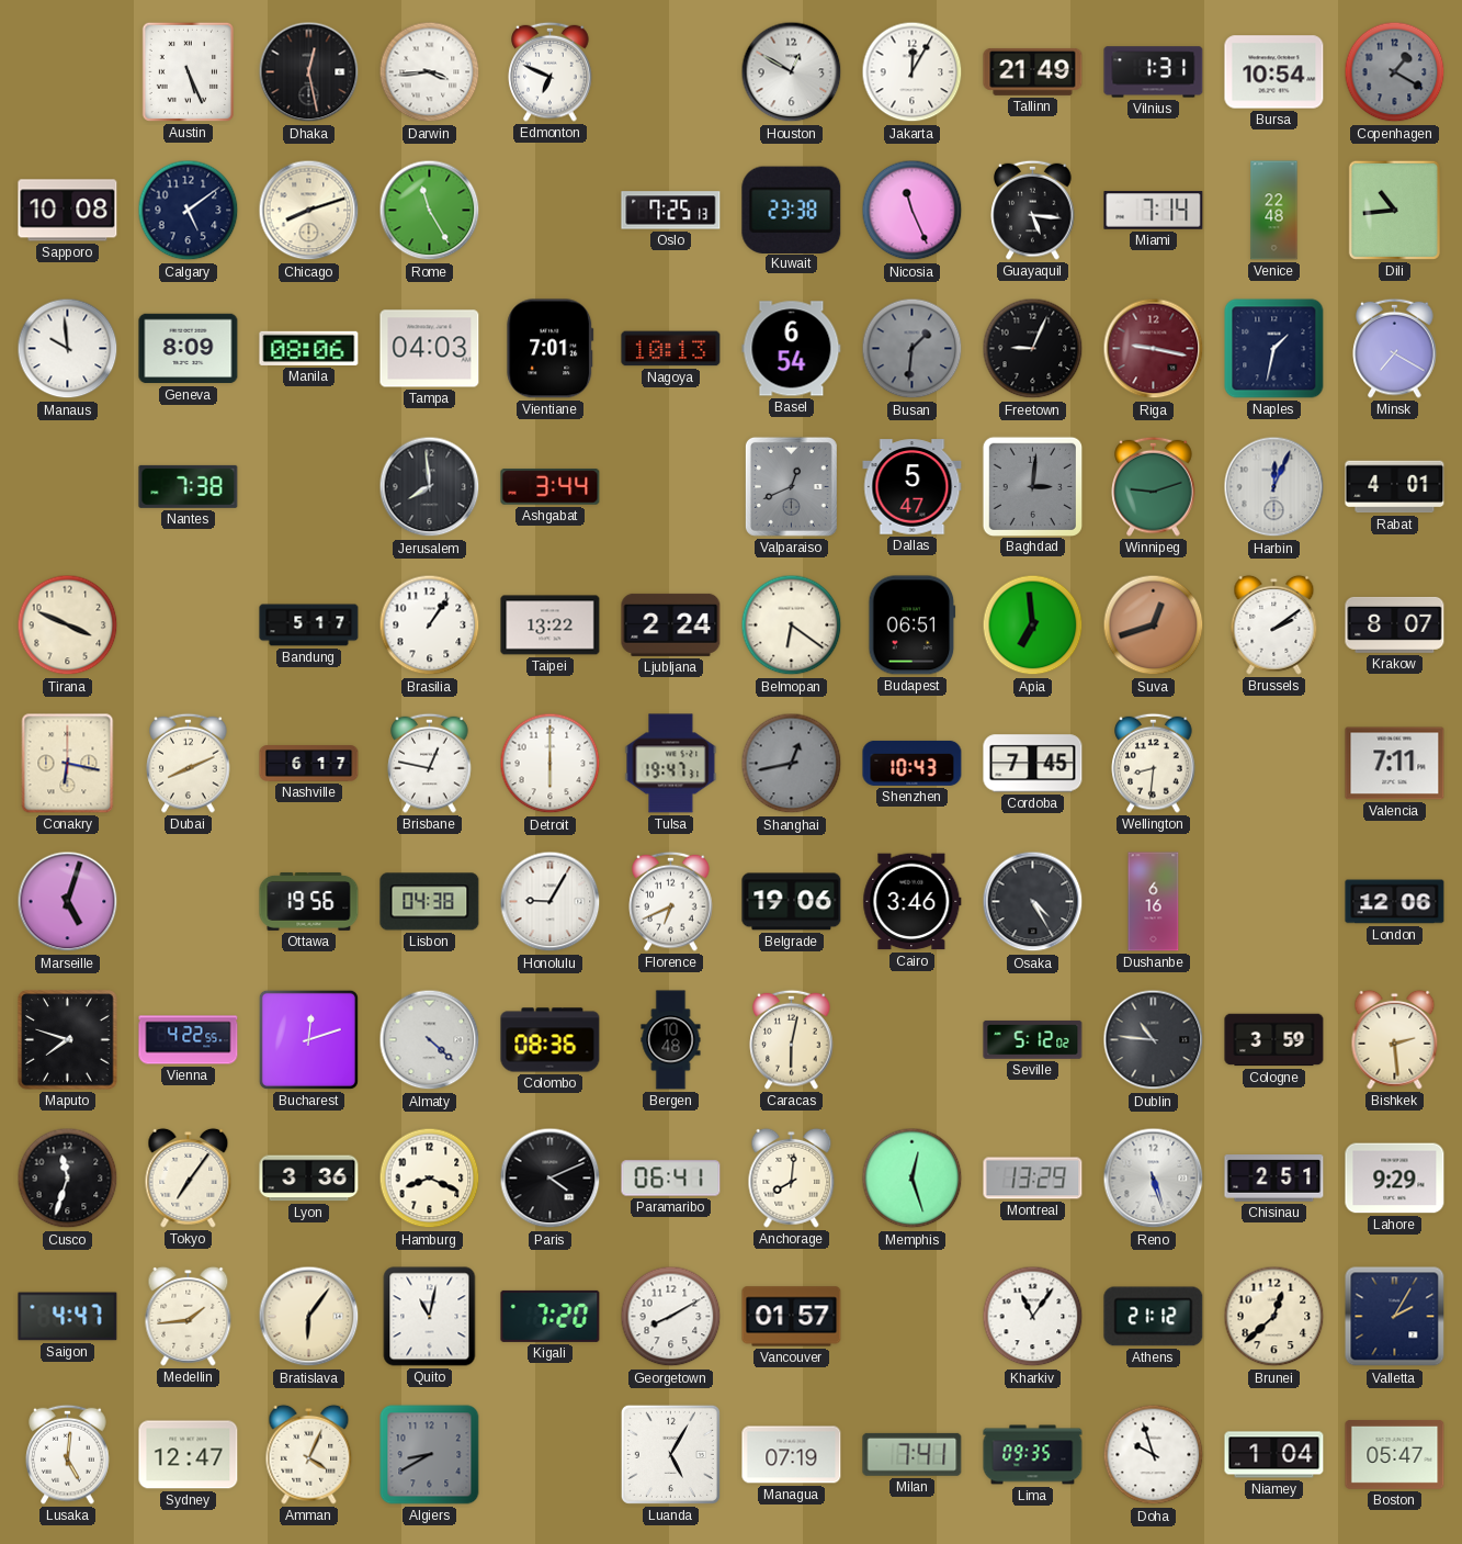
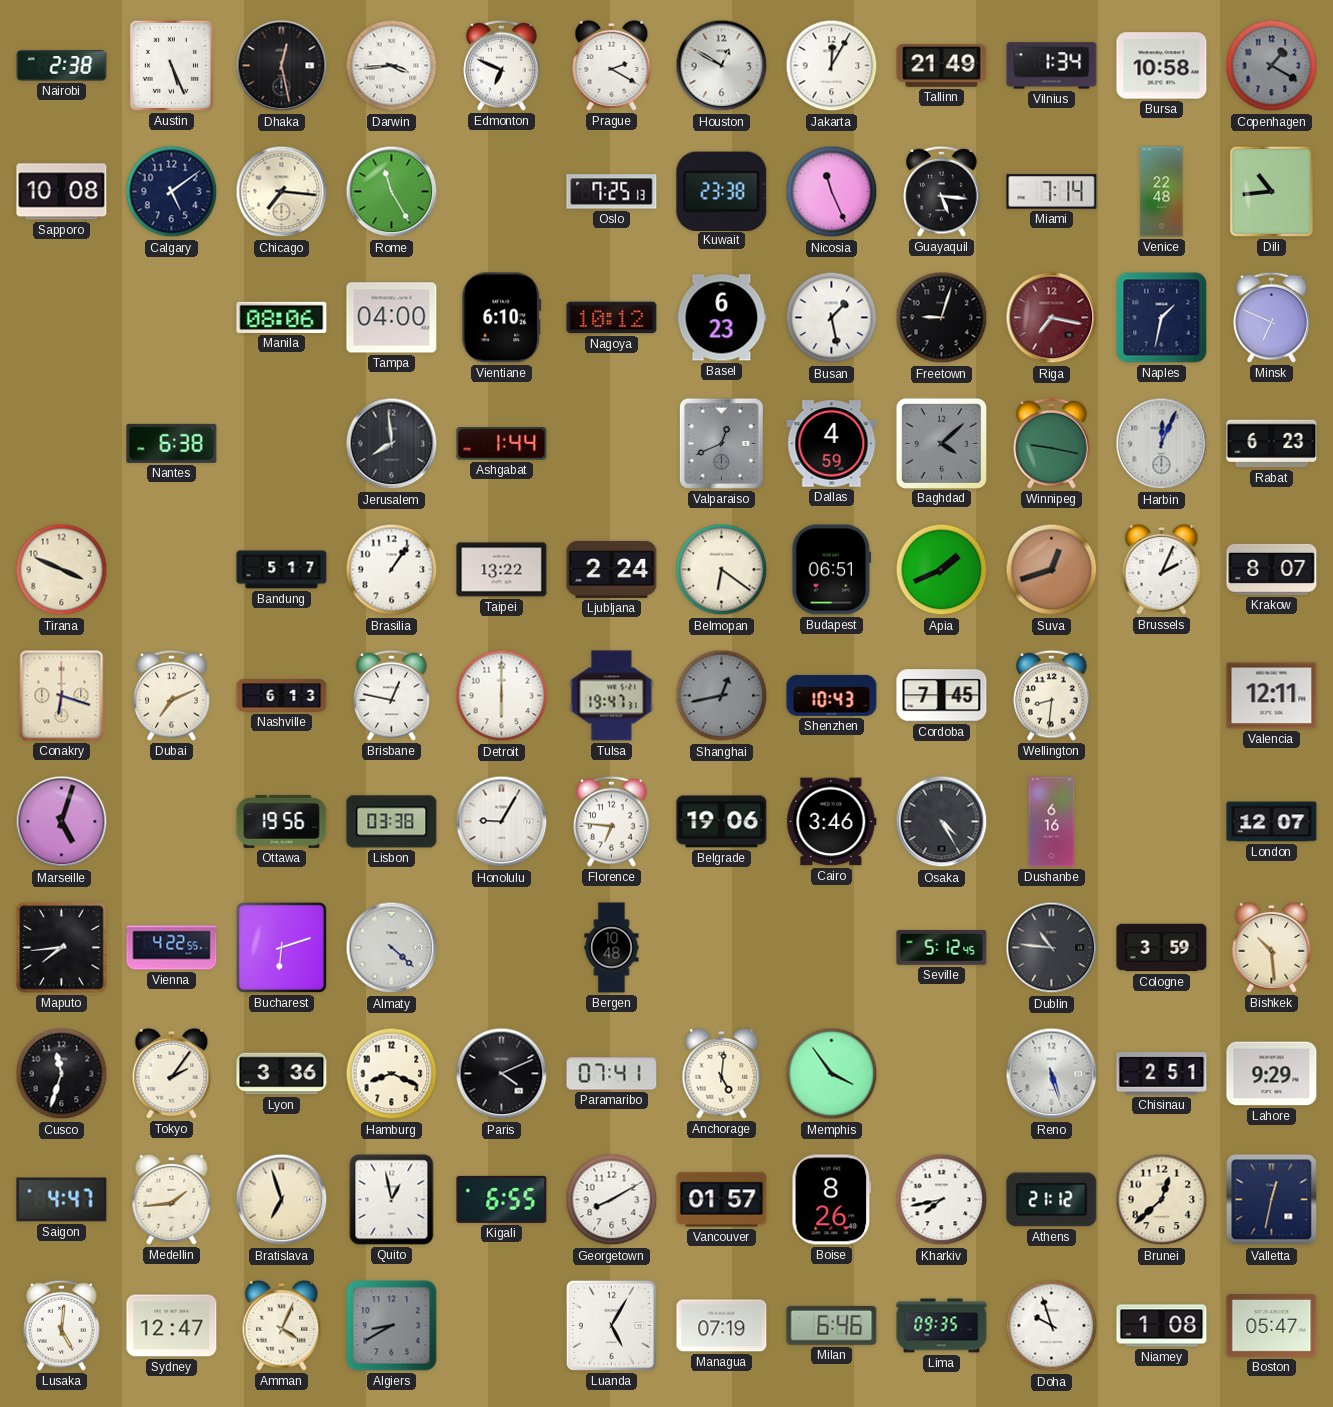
Nairobi: none -> 2:38
Prague: none -> 2:20
Vilnius: 1:31 -> 1:34
Bursa: 10:54 -> 10:58
Chicago: 8:12 -> 7:16
Manaus: 9:59 -> none
Geneva: 8:09 -> none
Tampa: 04:03 -> 04:00
Vientiane: 7:01 -> 6:10
Nagoya: 10:13 -> 10:12
Basel: 6:54 -> 6:23
Busan: 1:31 -> 1:28
Busan dial: grey -> white
Freetown: 9:04 -> 9:03
Riga: 9:17 -> 7:17
Minsk: 7:20 -> 6:49
Nantes: 7:38 -> 6:38
Ashgabat: 3:44 -> 1:44
Dallas: 5:47 -> 4:59
Baghdad: 3:01 -> 4:08
Winnipeg: 9:12 -> 9:17
Rabat: 4:01 -> 6:23
Apia: 6:59 -> 1:41
Brussels: 2:09 -> 2:04
Conakry: 6:17 -> 6:18
Dubai: 8:11 -> 7:11
Nashville: 6:17 -> 6:13
Valencia: 7:11 -> 12:11
Lisbon: 04:38 -> 03:38
Florence: 6:41 -> 6:46
London: 12:06 -> 12:07
Maputo: 7:48 -> 7:44
Bucharest: 12:12 -> 6:12
Colombo: 08:36 -> none
Caracas: 6:02 -> none
Seville: 5:12:02 -> 5:12:45
Bishkek: 2:29 -> 10:29
Tokyo: 7:06 -> 2:06
Paramaribo: 06:41 -> 07:41
Anchorage: 8:01 -> 5:01
Memphis: 12:27 -> 3:54
Montreal: 13:29 -> none
Bratislava: 6:06 -> 6:57
Quito: 11:02 -> 12:58
Kigali: 7:20 -> 6:55
Boise: none -> 8:26
Kharkiv: 11:06 -> 7:43
Valletta: 2:05 -> 12:32
Milan: 7:41 -> 6:46
Niamey: 1:04 -> 1:08
